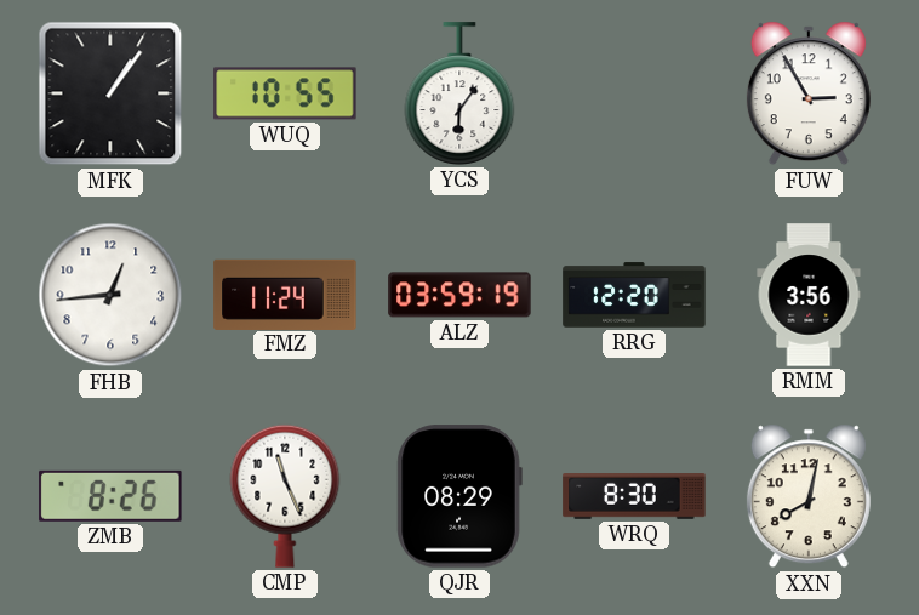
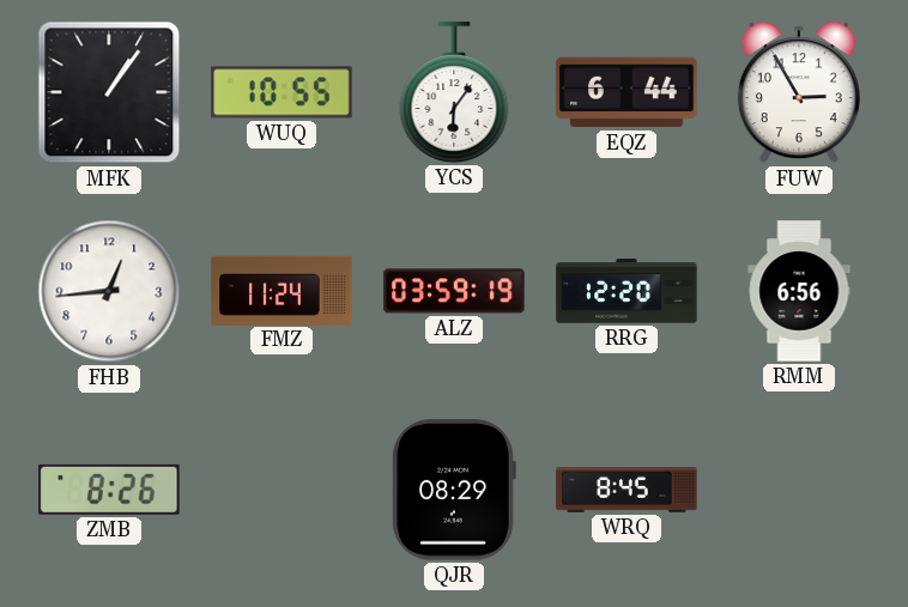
EQZ: none -> 6:44
RMM: 3:56 -> 6:56
CMP: 11:26 -> none
WRQ: 8:30 -> 8:45
XXN: 8:02 -> none
